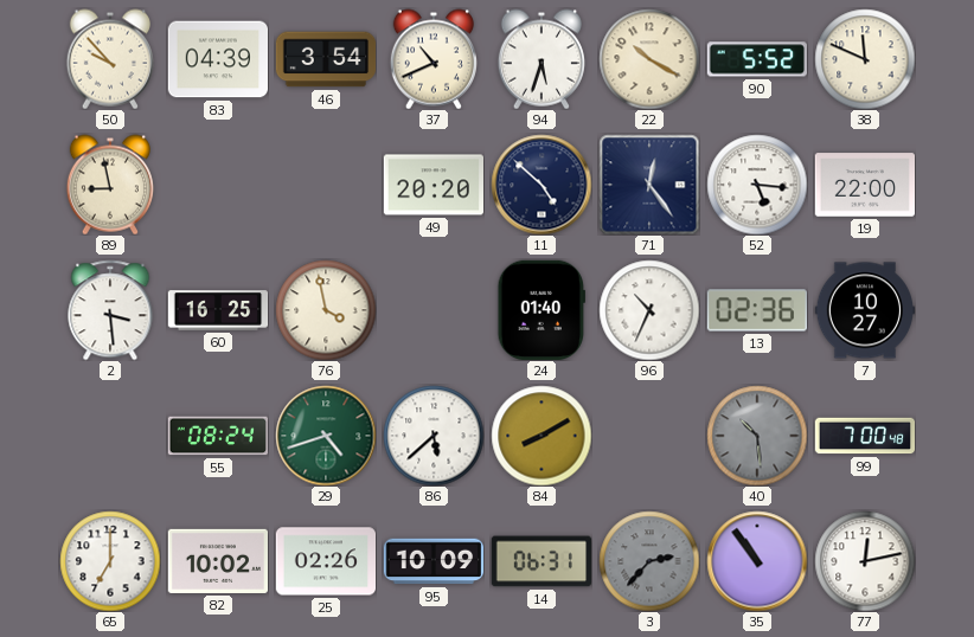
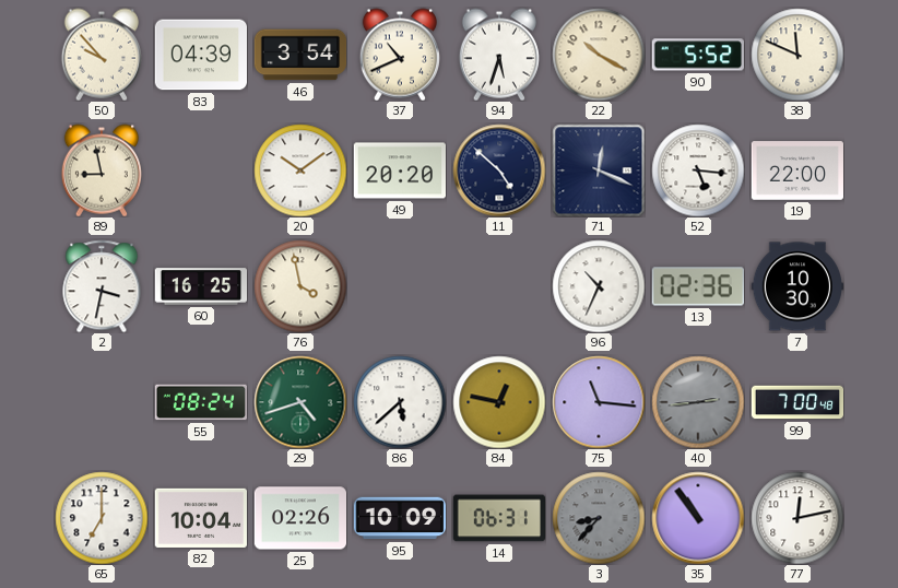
20: none -> 10:09
71: 12:24 -> 12:19
2: 3:29 -> 3:32
24: 01:40 -> none
7: 10:27 -> 10:30
84: 8:10 -> 12:47
75: none -> 11:16
40: 10:29 -> 2:44
82: 10:02 -> 10:04
3: 2:37 -> 8:37
